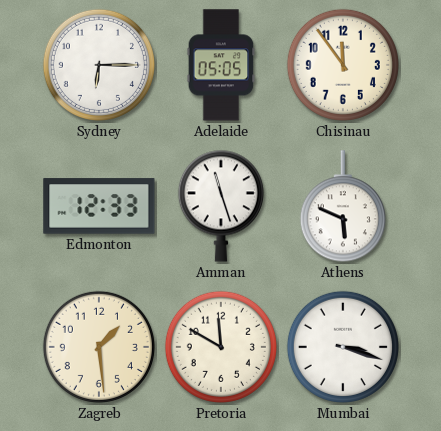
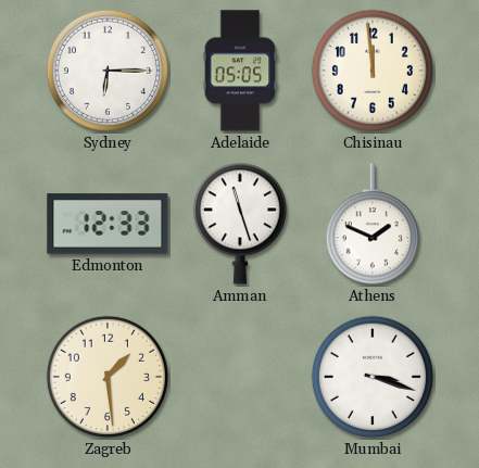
Chisinau: 11:54 -> 11:59
Athens: 5:49 -> 1:49
Pretoria: 11:50 -> none
